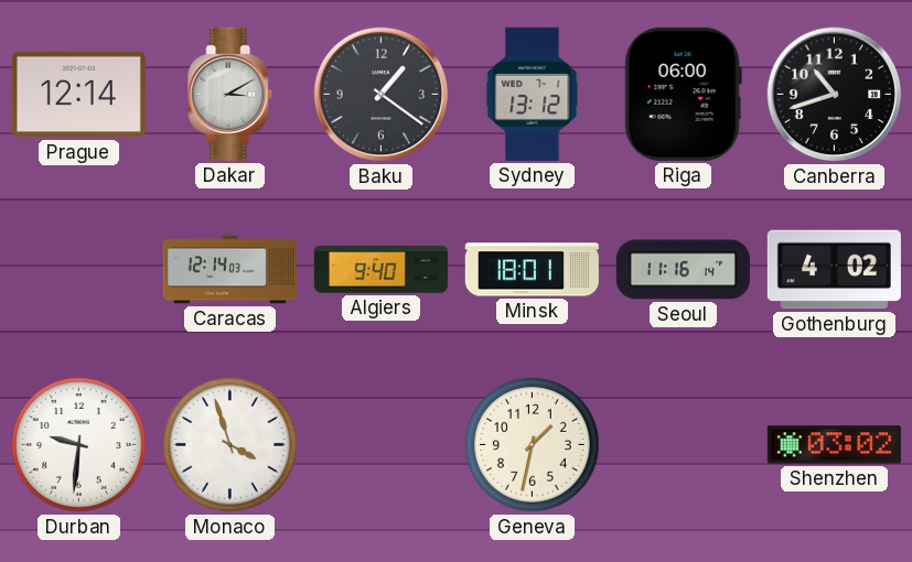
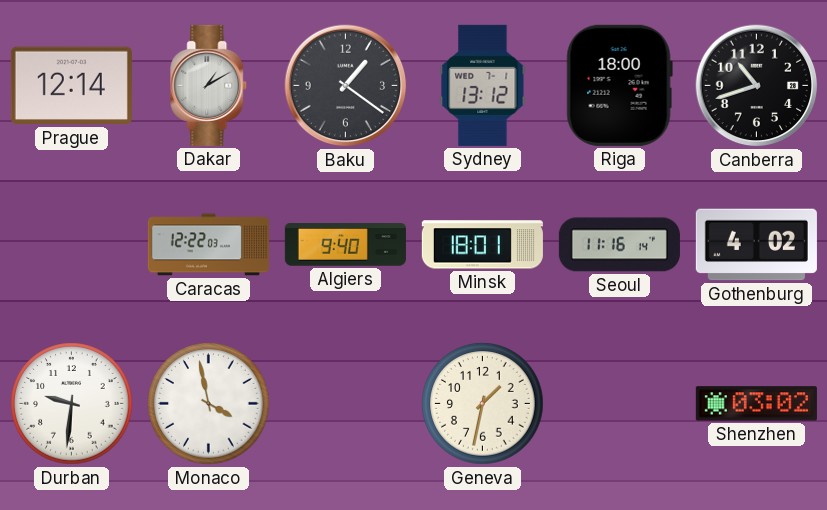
Dakar: 3:10 -> 1:10
Riga: 06:00 -> 18:00
Caracas: 12:14 -> 12:22
Monaco: 3:57 -> 3:58
